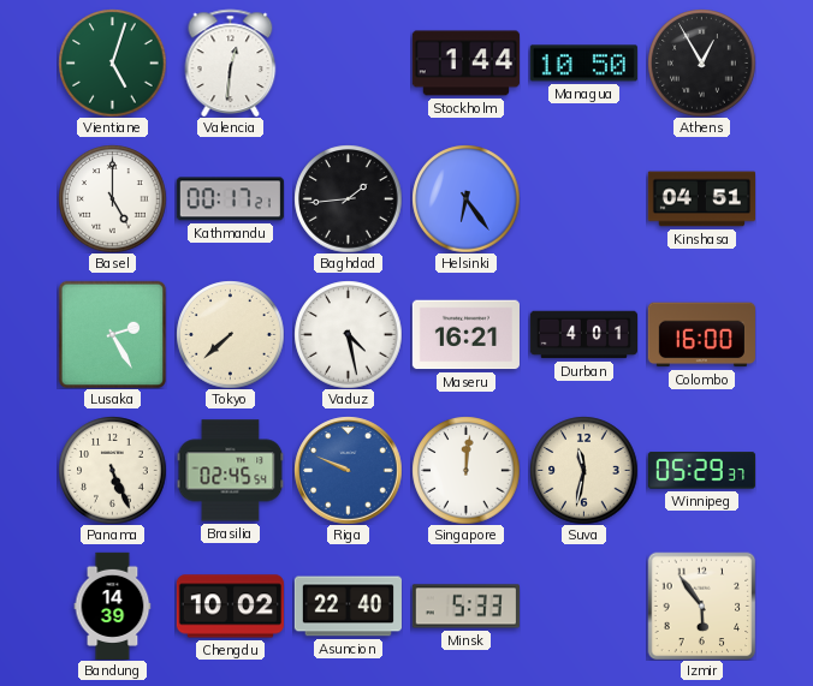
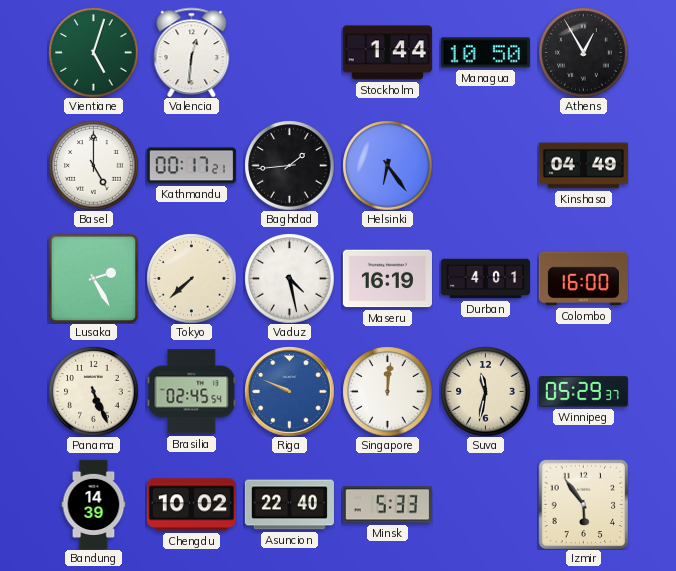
Kinshasa: 04:51 -> 04:49
Maseru: 16:21 -> 16:19
